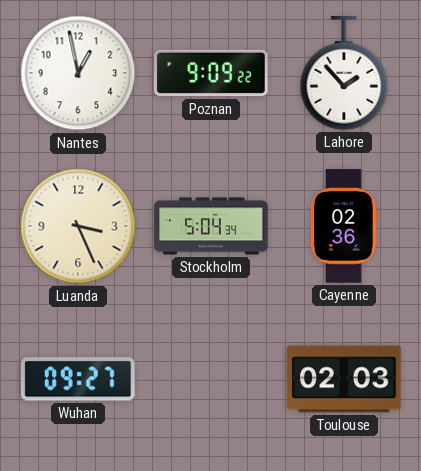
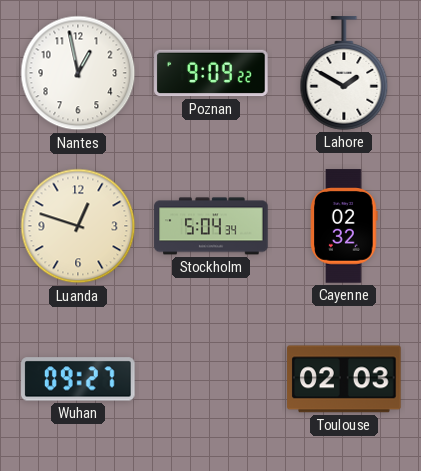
Lahore: 1:53 -> 1:50
Luanda: 3:26 -> 12:48
Cayenne: 02:36 -> 02:32
